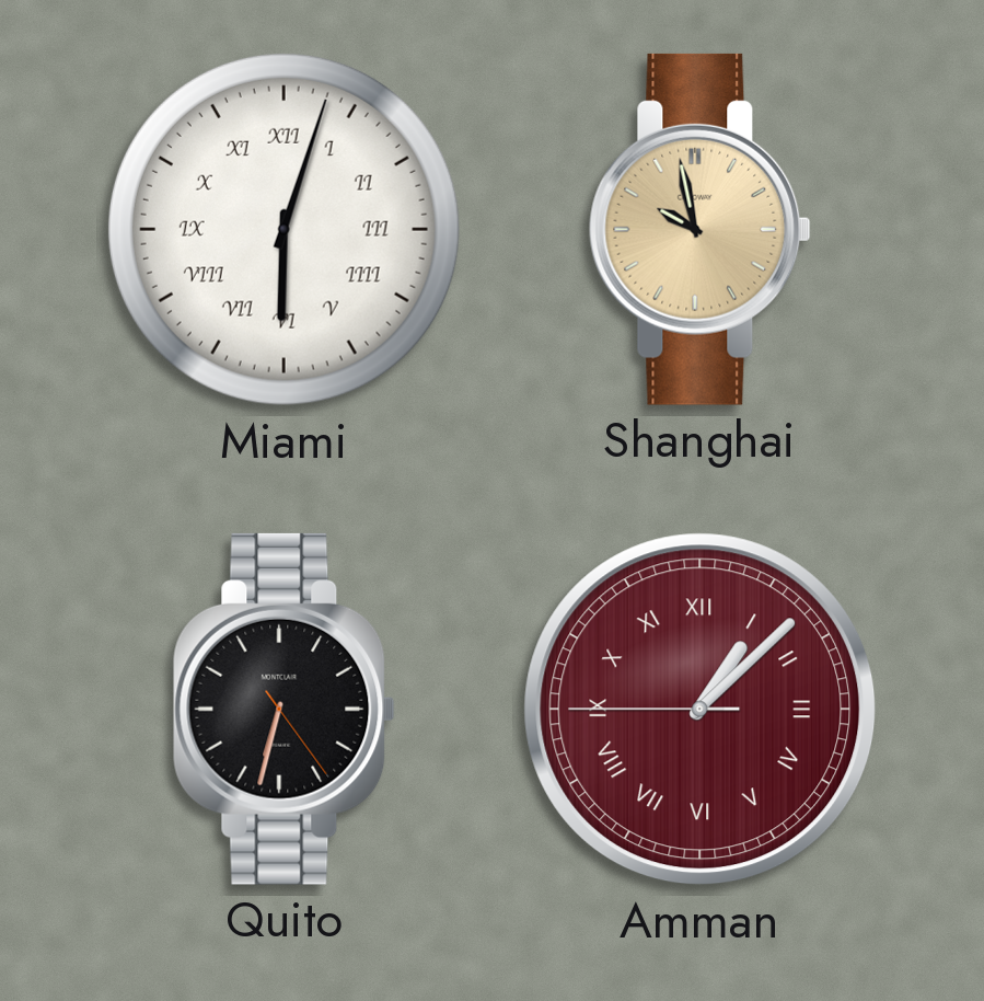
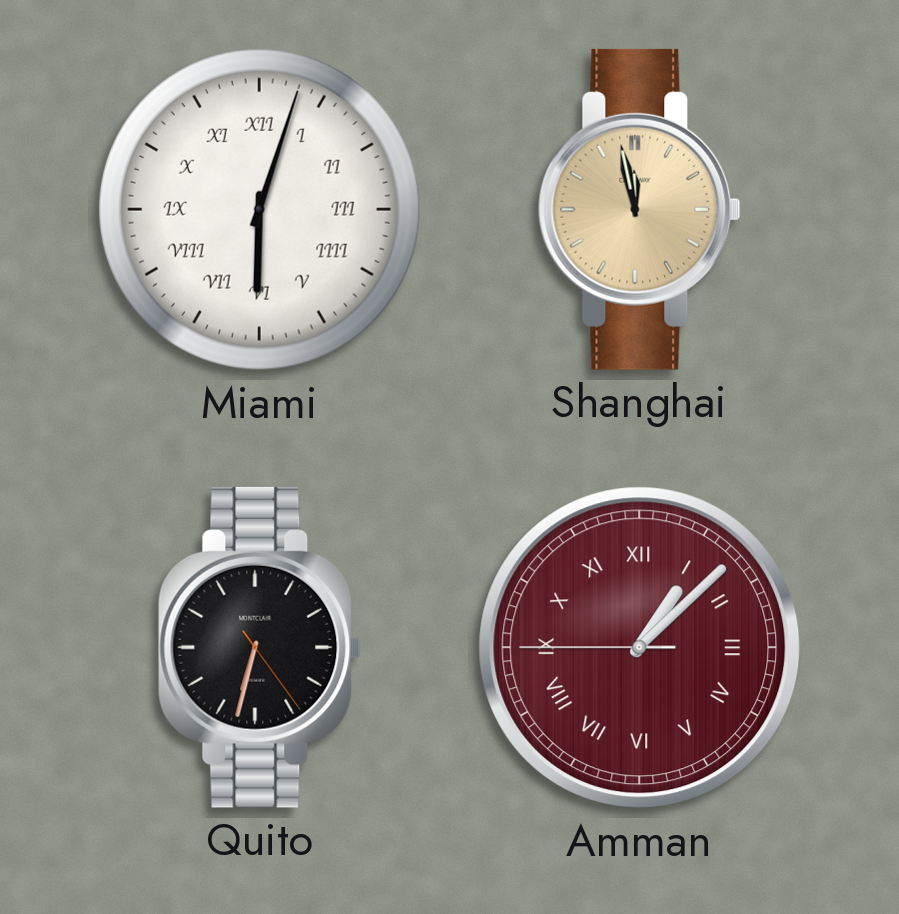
Shanghai: 9:58 -> 11:58
